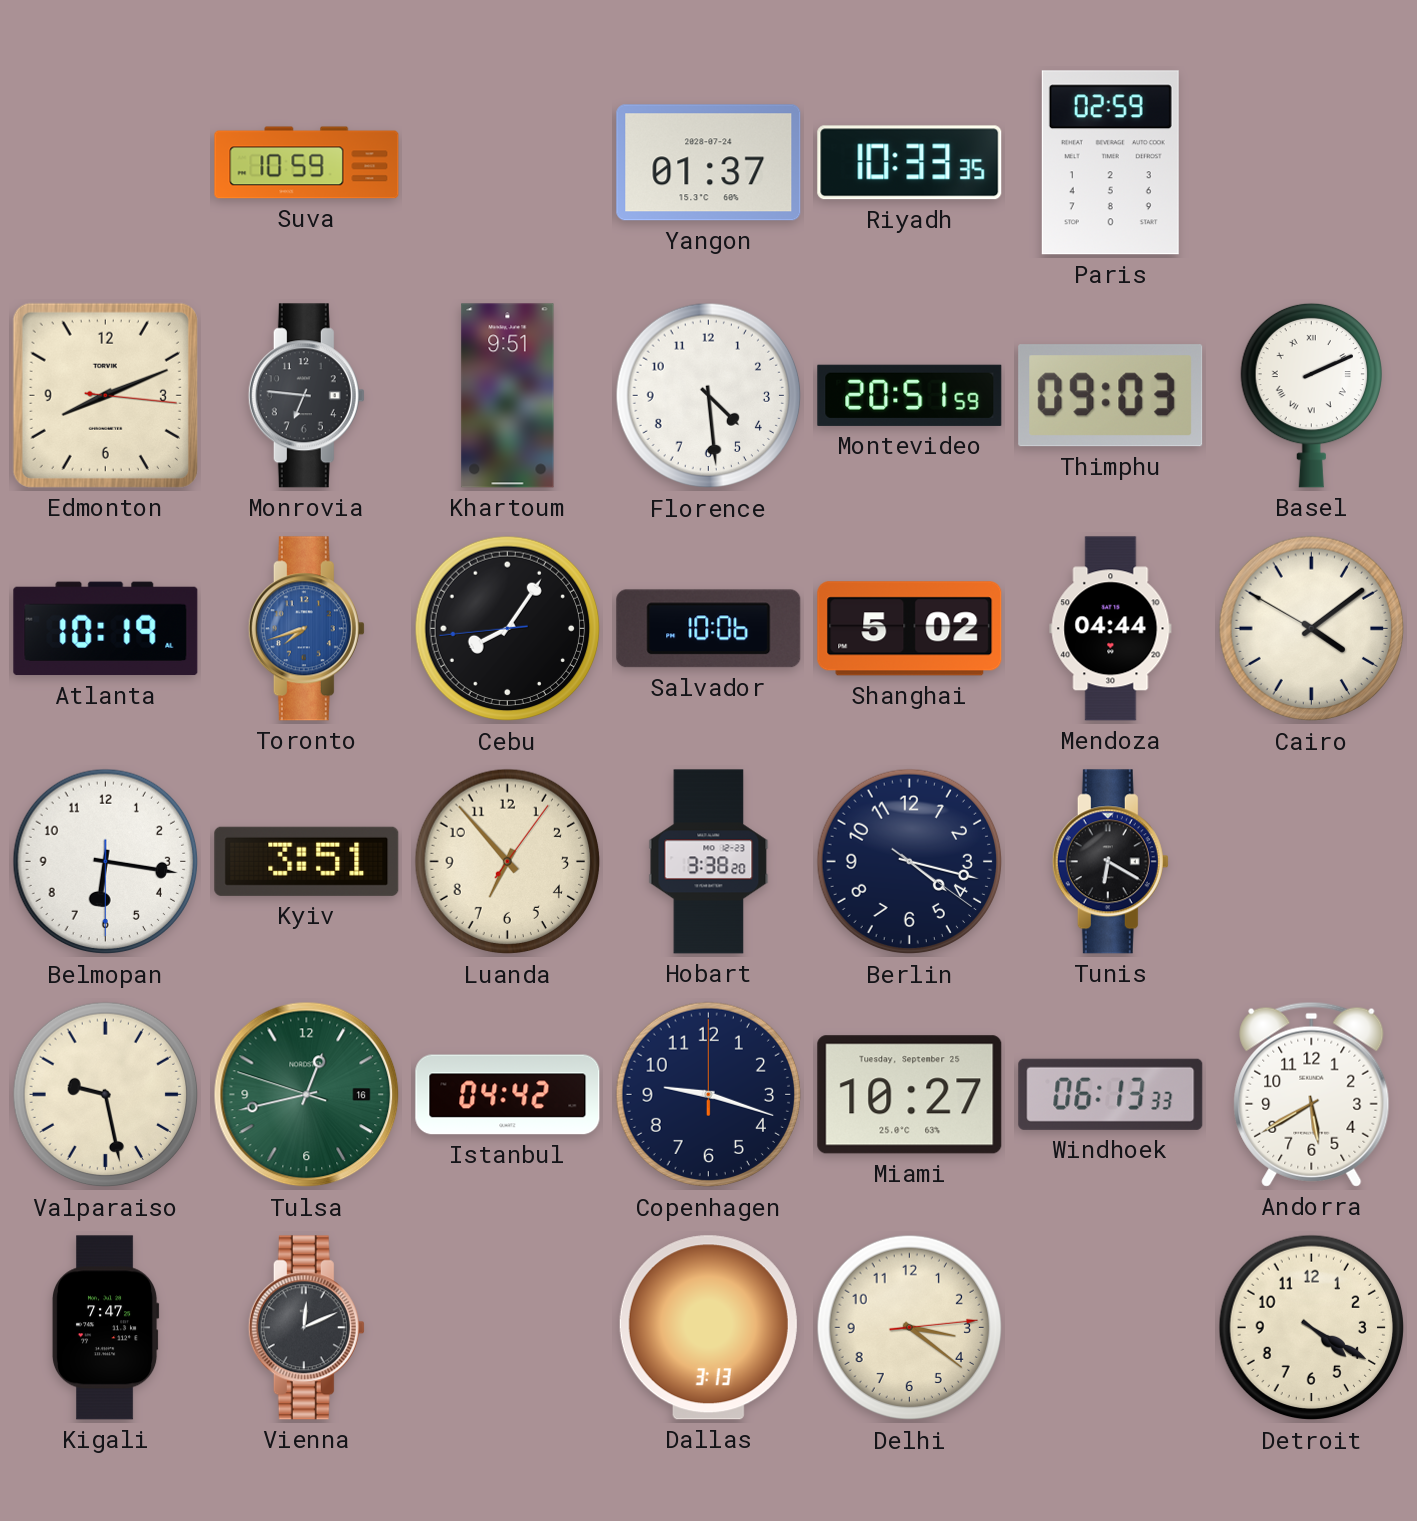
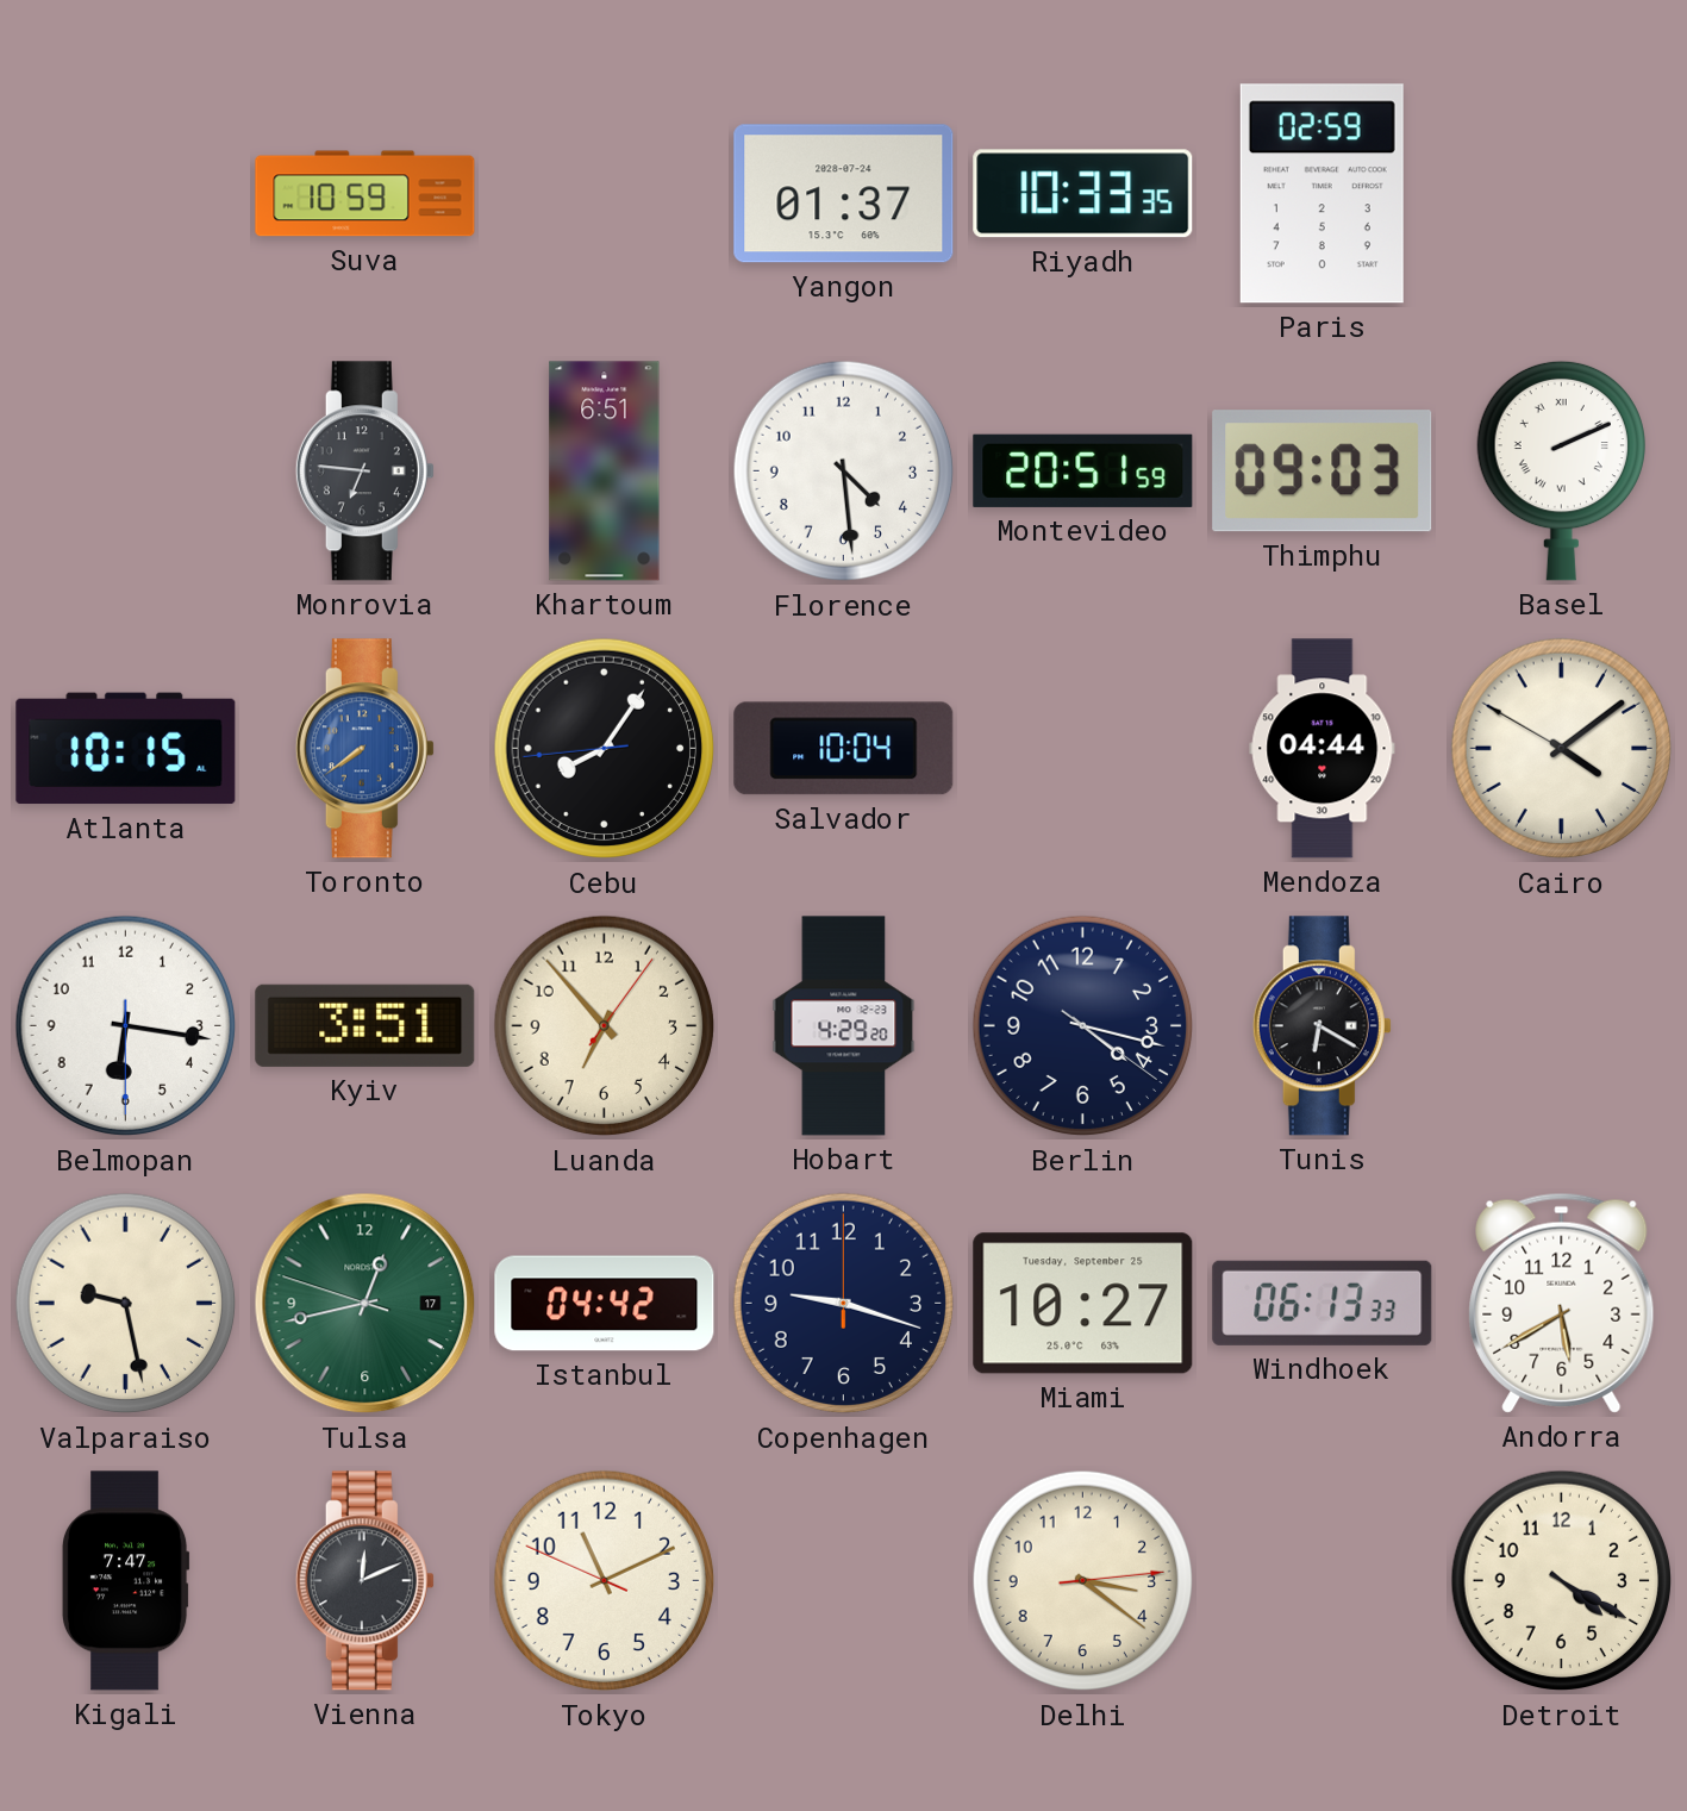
Edmonton: 8:11 -> none
Khartoum: 9:51 -> 6:51
Atlanta: 10:19 -> 10:15
Toronto: 7:42 -> 7:39
Salvador: 10:06 -> 10:04
Shanghai: 5:02 -> none
Hobart: 3:38 -> 4:29
Tulsa date: 16 -> 17
Tokyo: none -> 11:10
Dallas: 3:13 -> none
